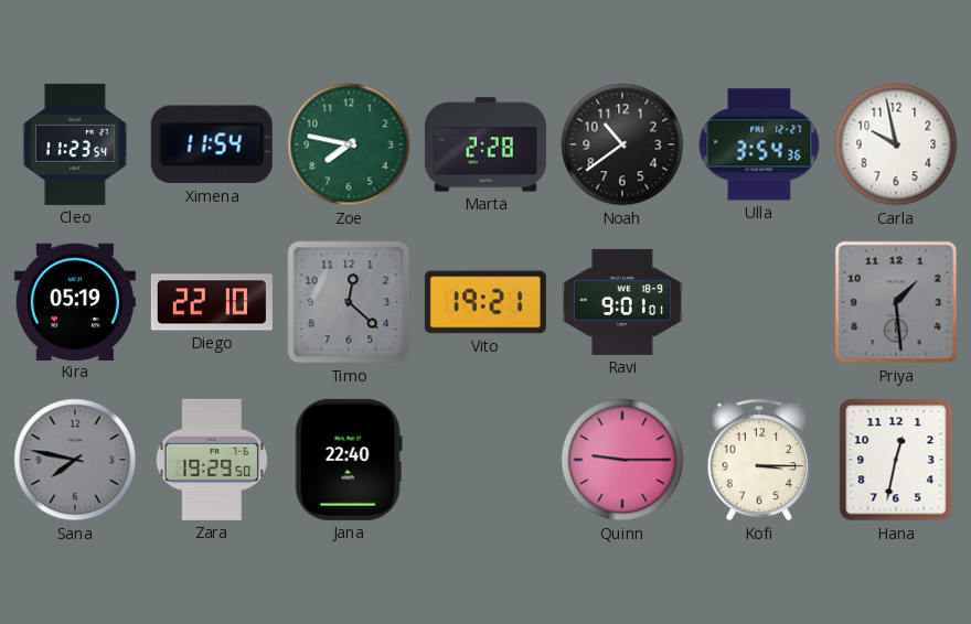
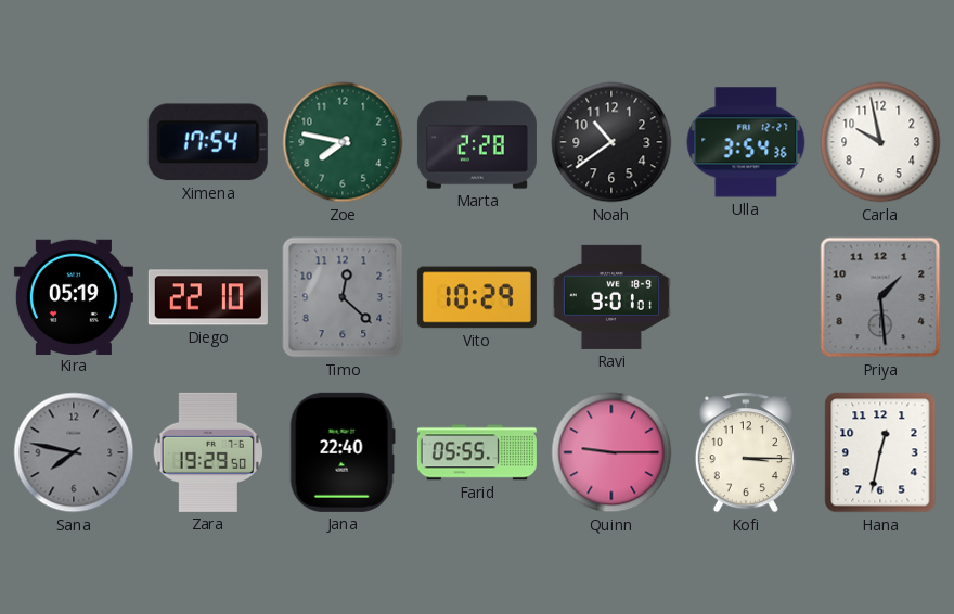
Cleo: 11:23 -> none
Ximena: 11:54 -> 17:54
Vito: 19:21 -> 10:29
Farid: none -> 05:55
